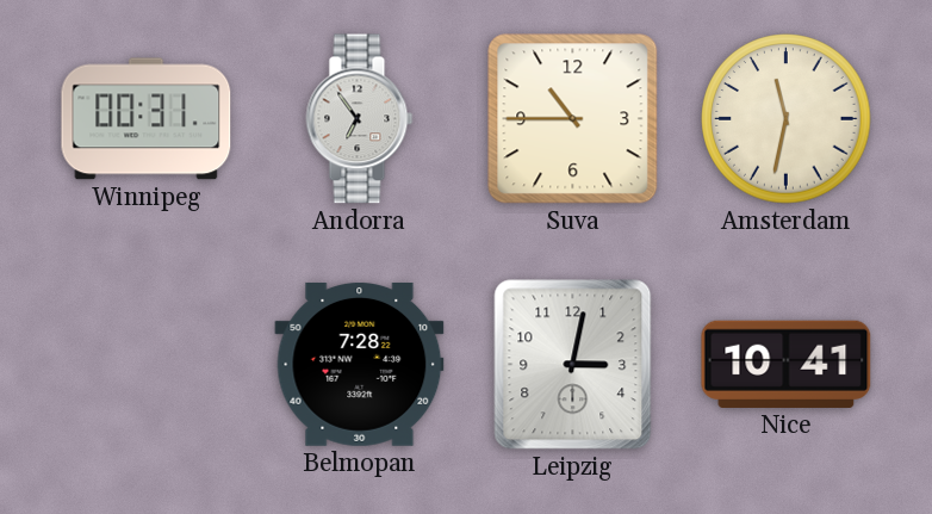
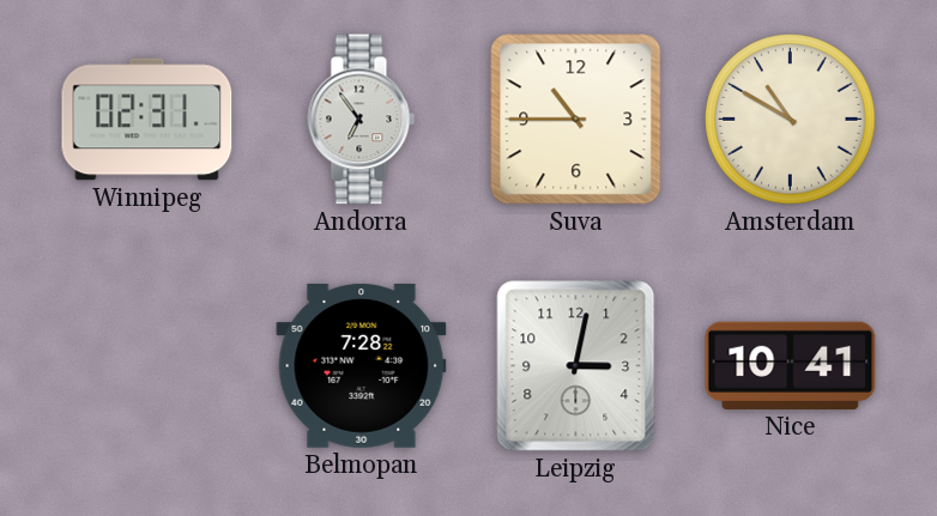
Winnipeg: 00:31 -> 02:31
Amsterdam: 11:32 -> 10:50
